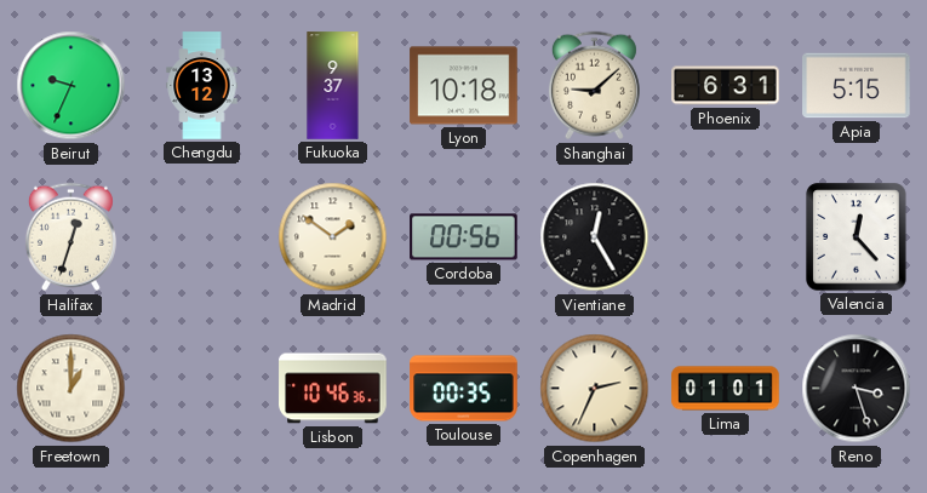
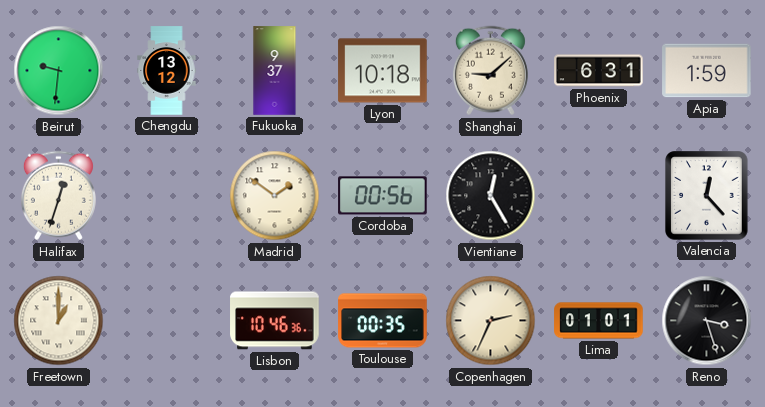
Beirut: 9:34 -> 9:31
Apia: 5:15 -> 1:59
